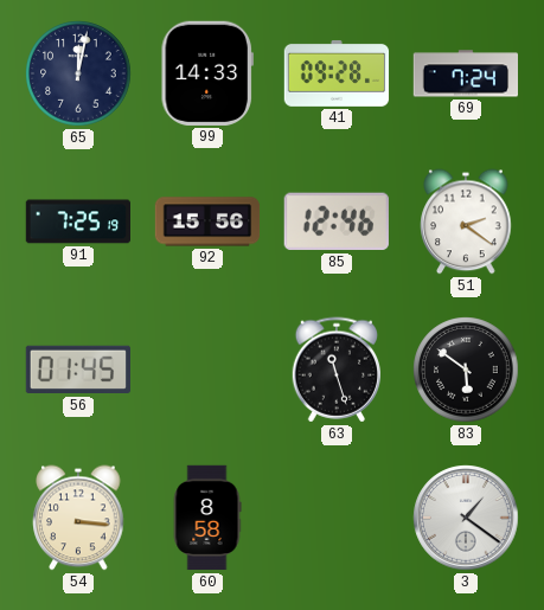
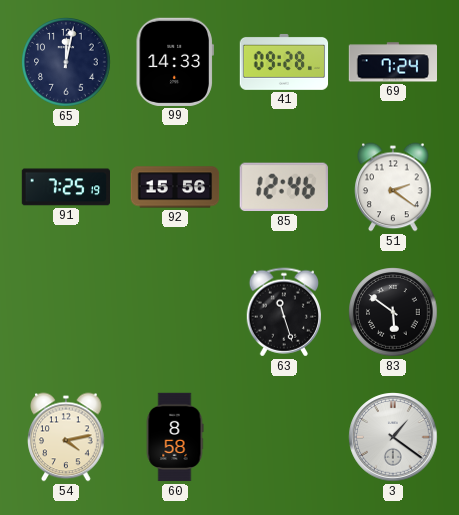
56: 01:45 -> none
54: 3:16 -> 4:13
